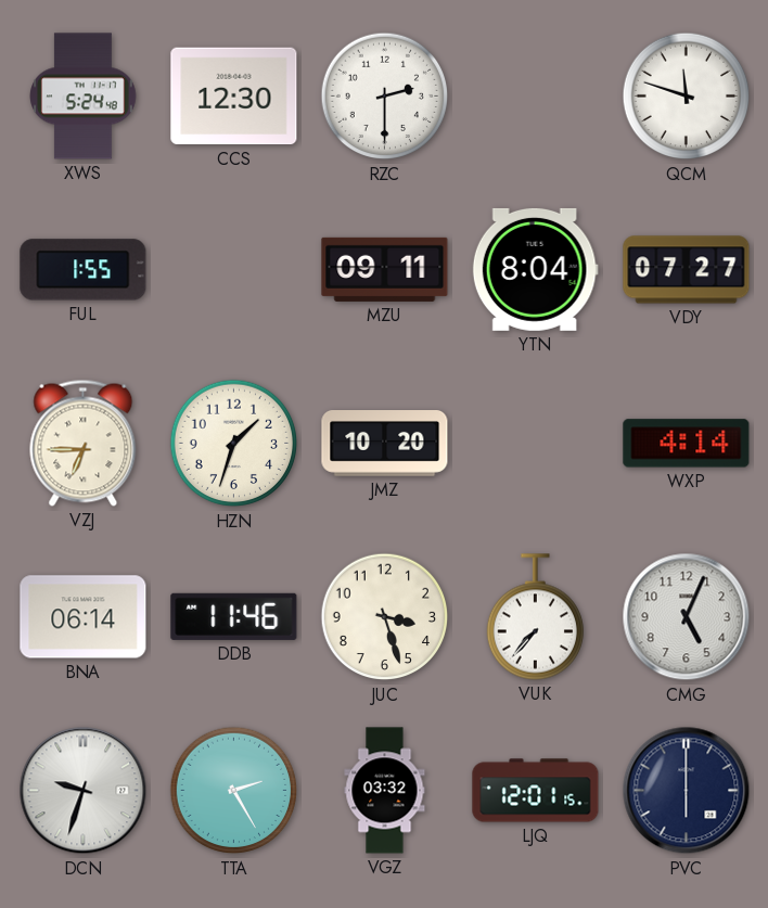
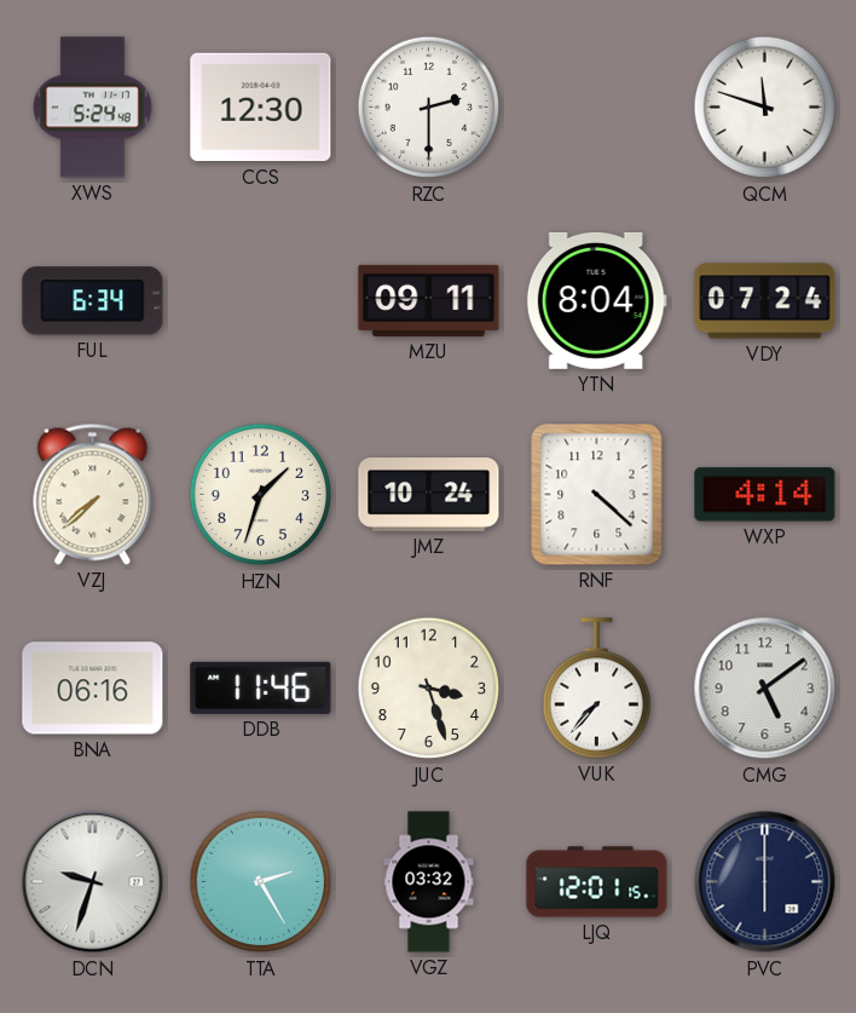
FUL: 1:55 -> 6:34
VDY: 07:27 -> 07:24
VZJ: 6:45 -> 7:38
JMZ: 10:20 -> 10:24
RNF: none -> 4:22
BNA: 06:14 -> 06:16
CMG: 5:04 -> 5:09
